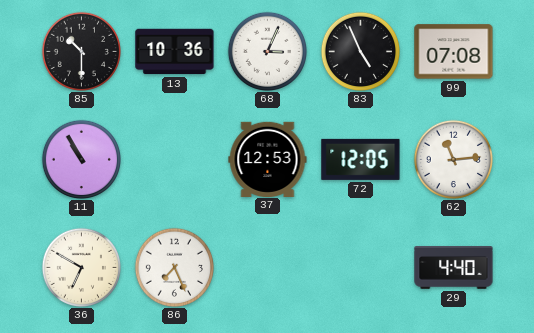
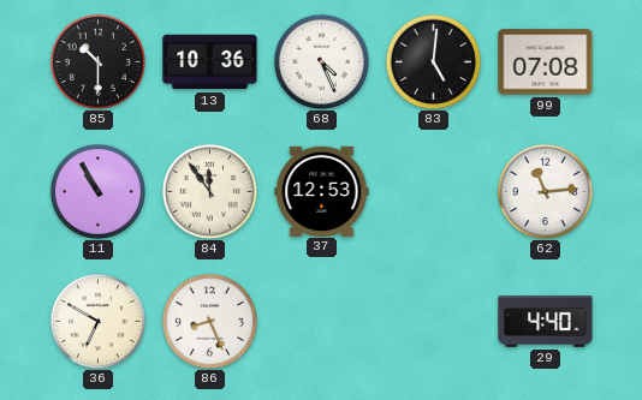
68: 3:04 -> 4:26
83: 4:56 -> 5:01
84: none -> 11:54
72: 12:05 -> none
86: 7:26 -> 8:26
